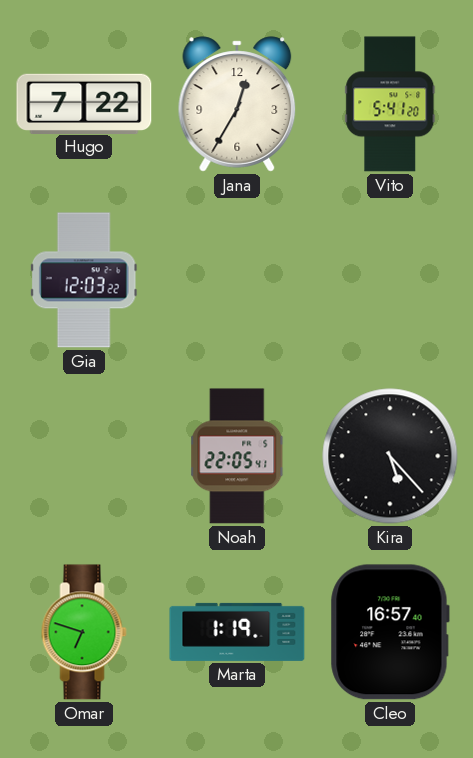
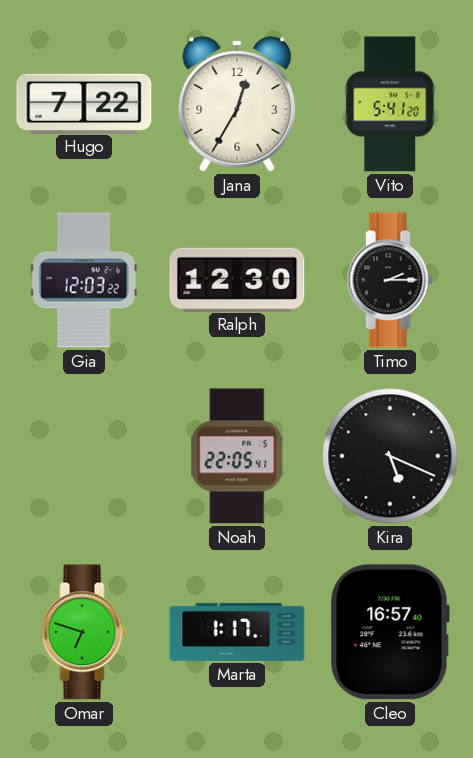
Ralph: none -> 12:30
Timo: none -> 2:15
Kira: 5:23 -> 5:19
Marta: 1:19 -> 1:17
